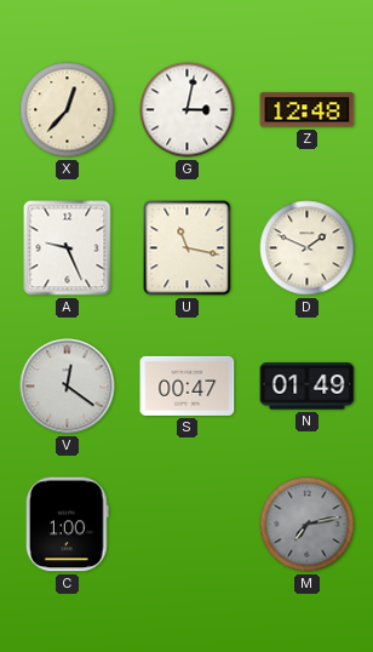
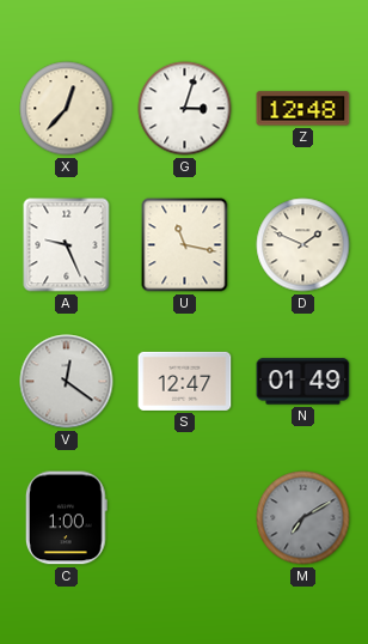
G: 3:02 -> 3:03
S: 00:47 -> 12:47
M: 7:13 -> 7:10
